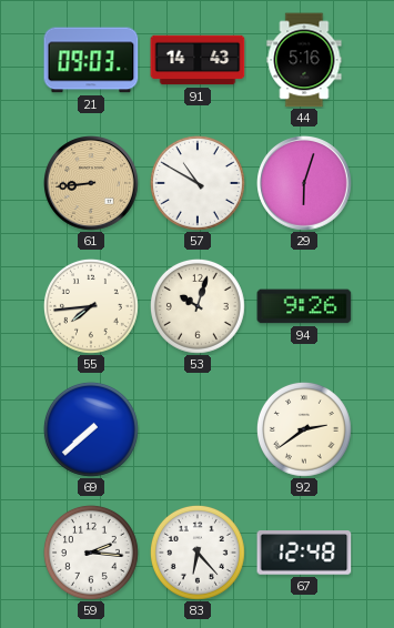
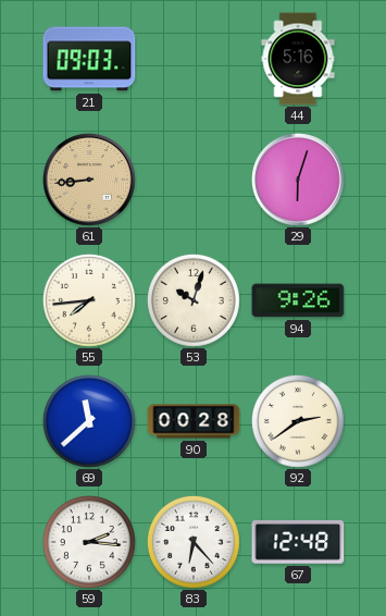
91: 14:43 -> none
57: 10:50 -> none
69: 7:38 -> 11:38
90: none -> 00:28
